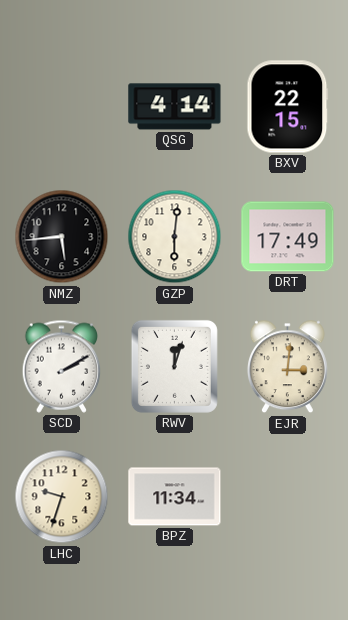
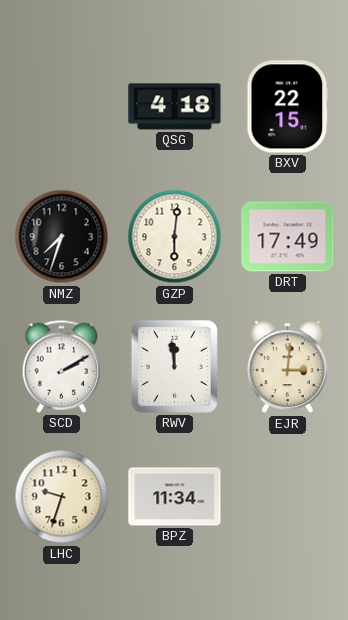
QSG: 4:14 -> 4:18
NMZ: 5:44 -> 7:33
RWV: 12:03 -> 11:59
